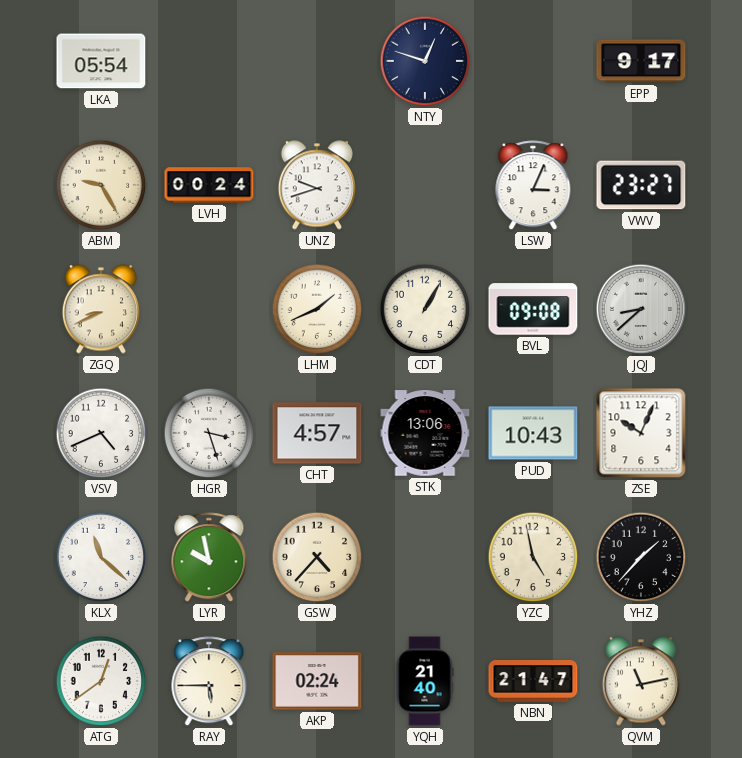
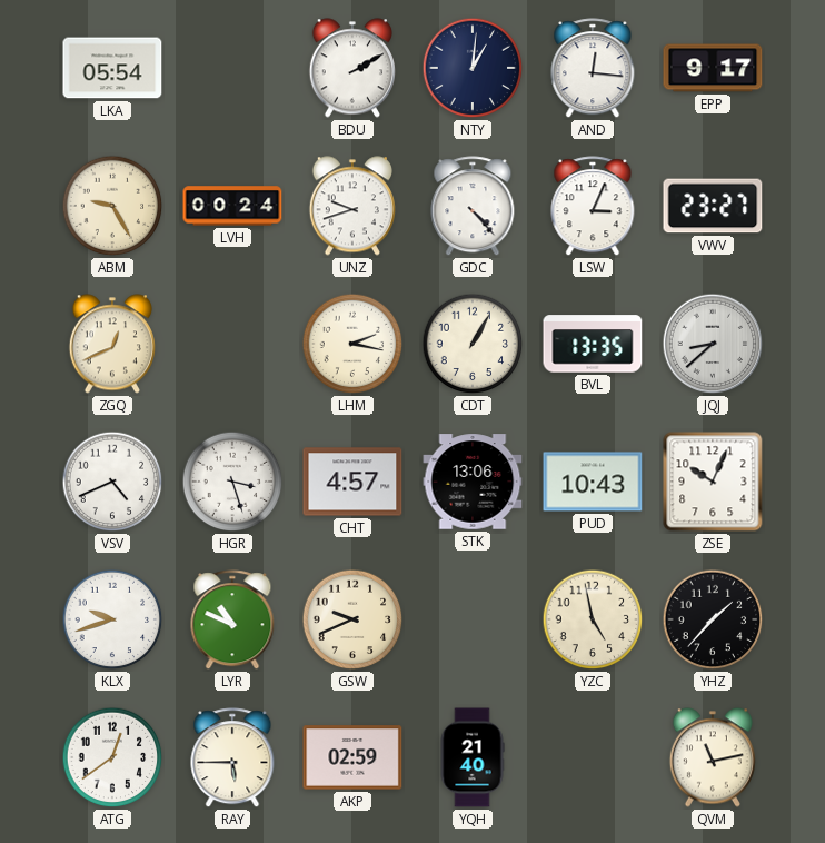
BDU: none -> 2:10
NTY: 12:48 -> 1:01
AND: none -> 12:16
GDC: none -> 4:23
ZGQ: 8:41 -> 12:41
LHM: 1:41 -> 2:17
BVL: 09:08 -> 13:35
KLX: 11:22 -> 9:42
LYR: 9:58 -> 10:49
GSW: 4:37 -> 9:41
AKP: 02:24 -> 02:59
NBN: 21:47 -> none
